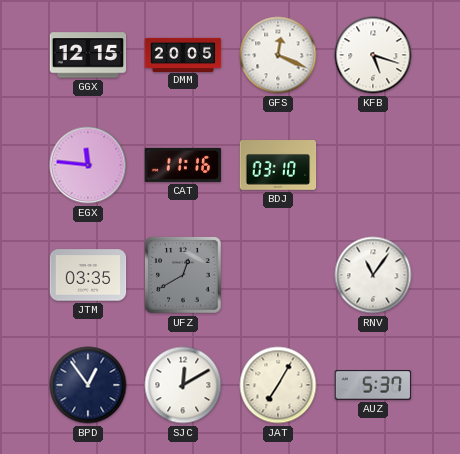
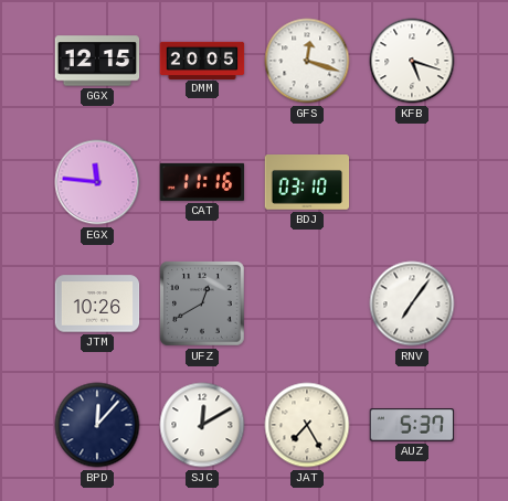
GFS: 12:19 -> 12:18
JTM: 03:35 -> 10:26
RNV: 11:06 -> 7:06
BPD: 12:54 -> 12:07
JAT: 7:05 -> 7:25
